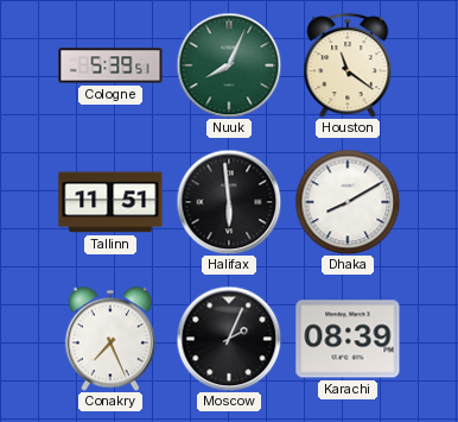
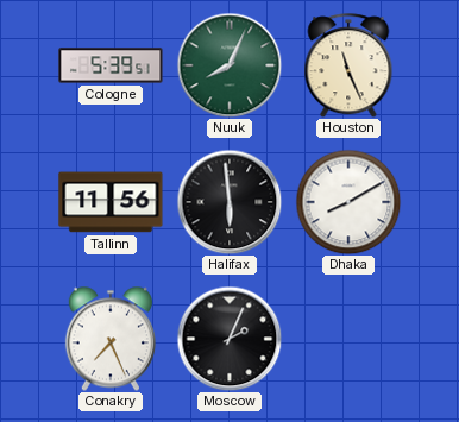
Houston: 11:21 -> 11:26
Tallinn: 11:51 -> 11:56
Karachi: 08:39 -> none
